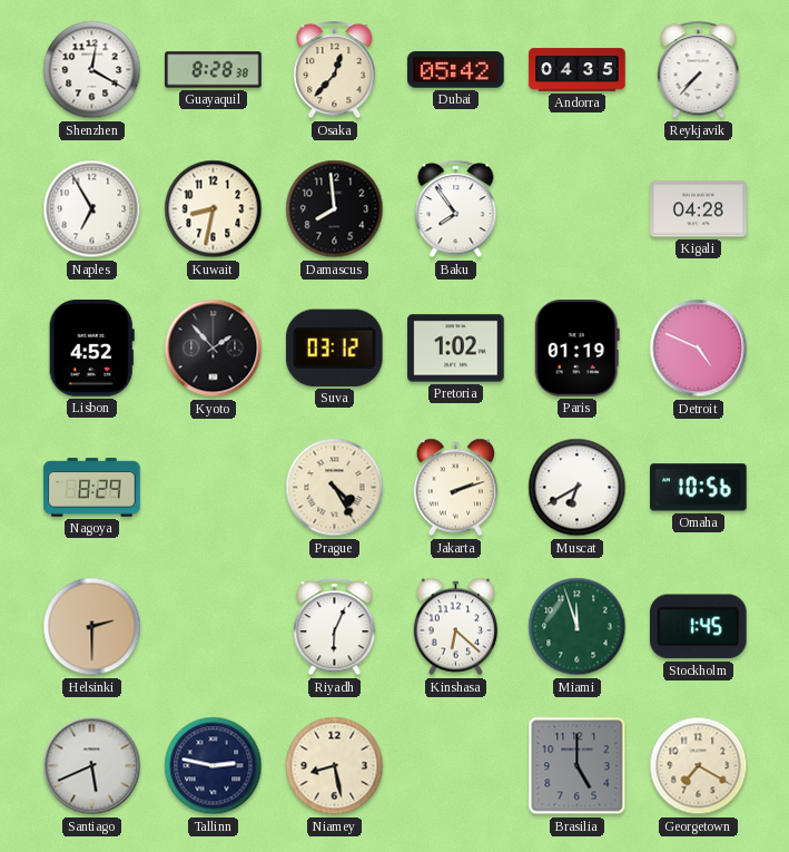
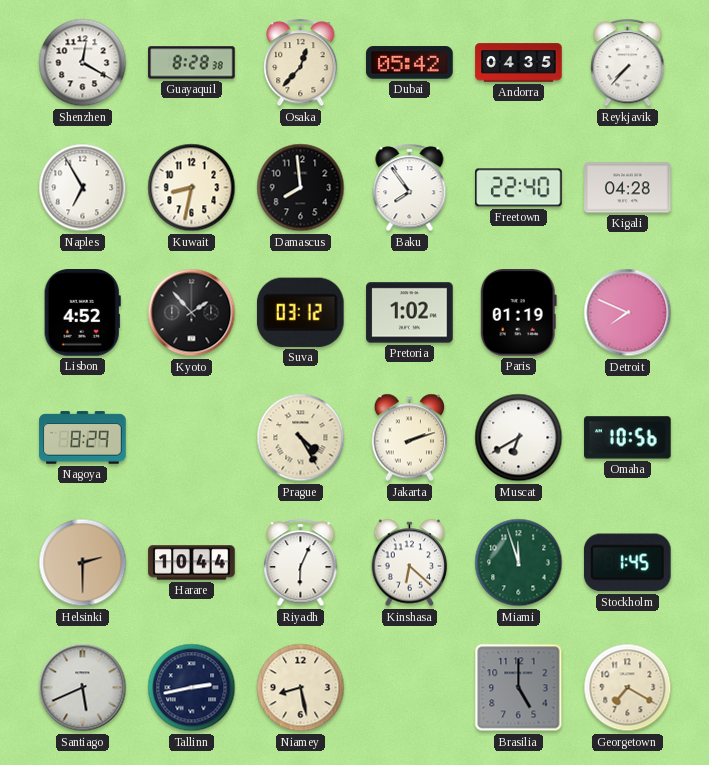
Freetown: none -> 22:40
Detroit: 4:49 -> 7:49
Harare: none -> 10:44
Tallinn: 2:47 -> 2:43
